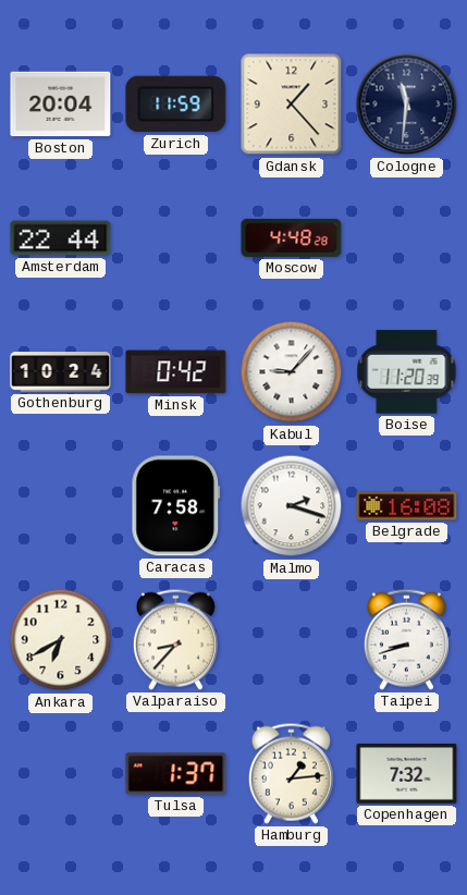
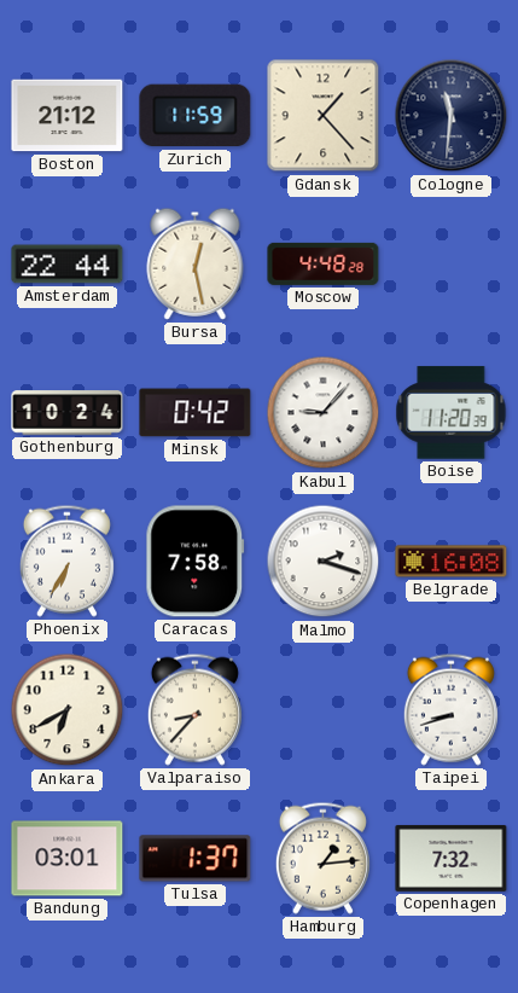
Boston: 20:04 -> 21:12
Bursa: none -> 12:28
Phoenix: none -> 6:35
Bandung: none -> 03:01
